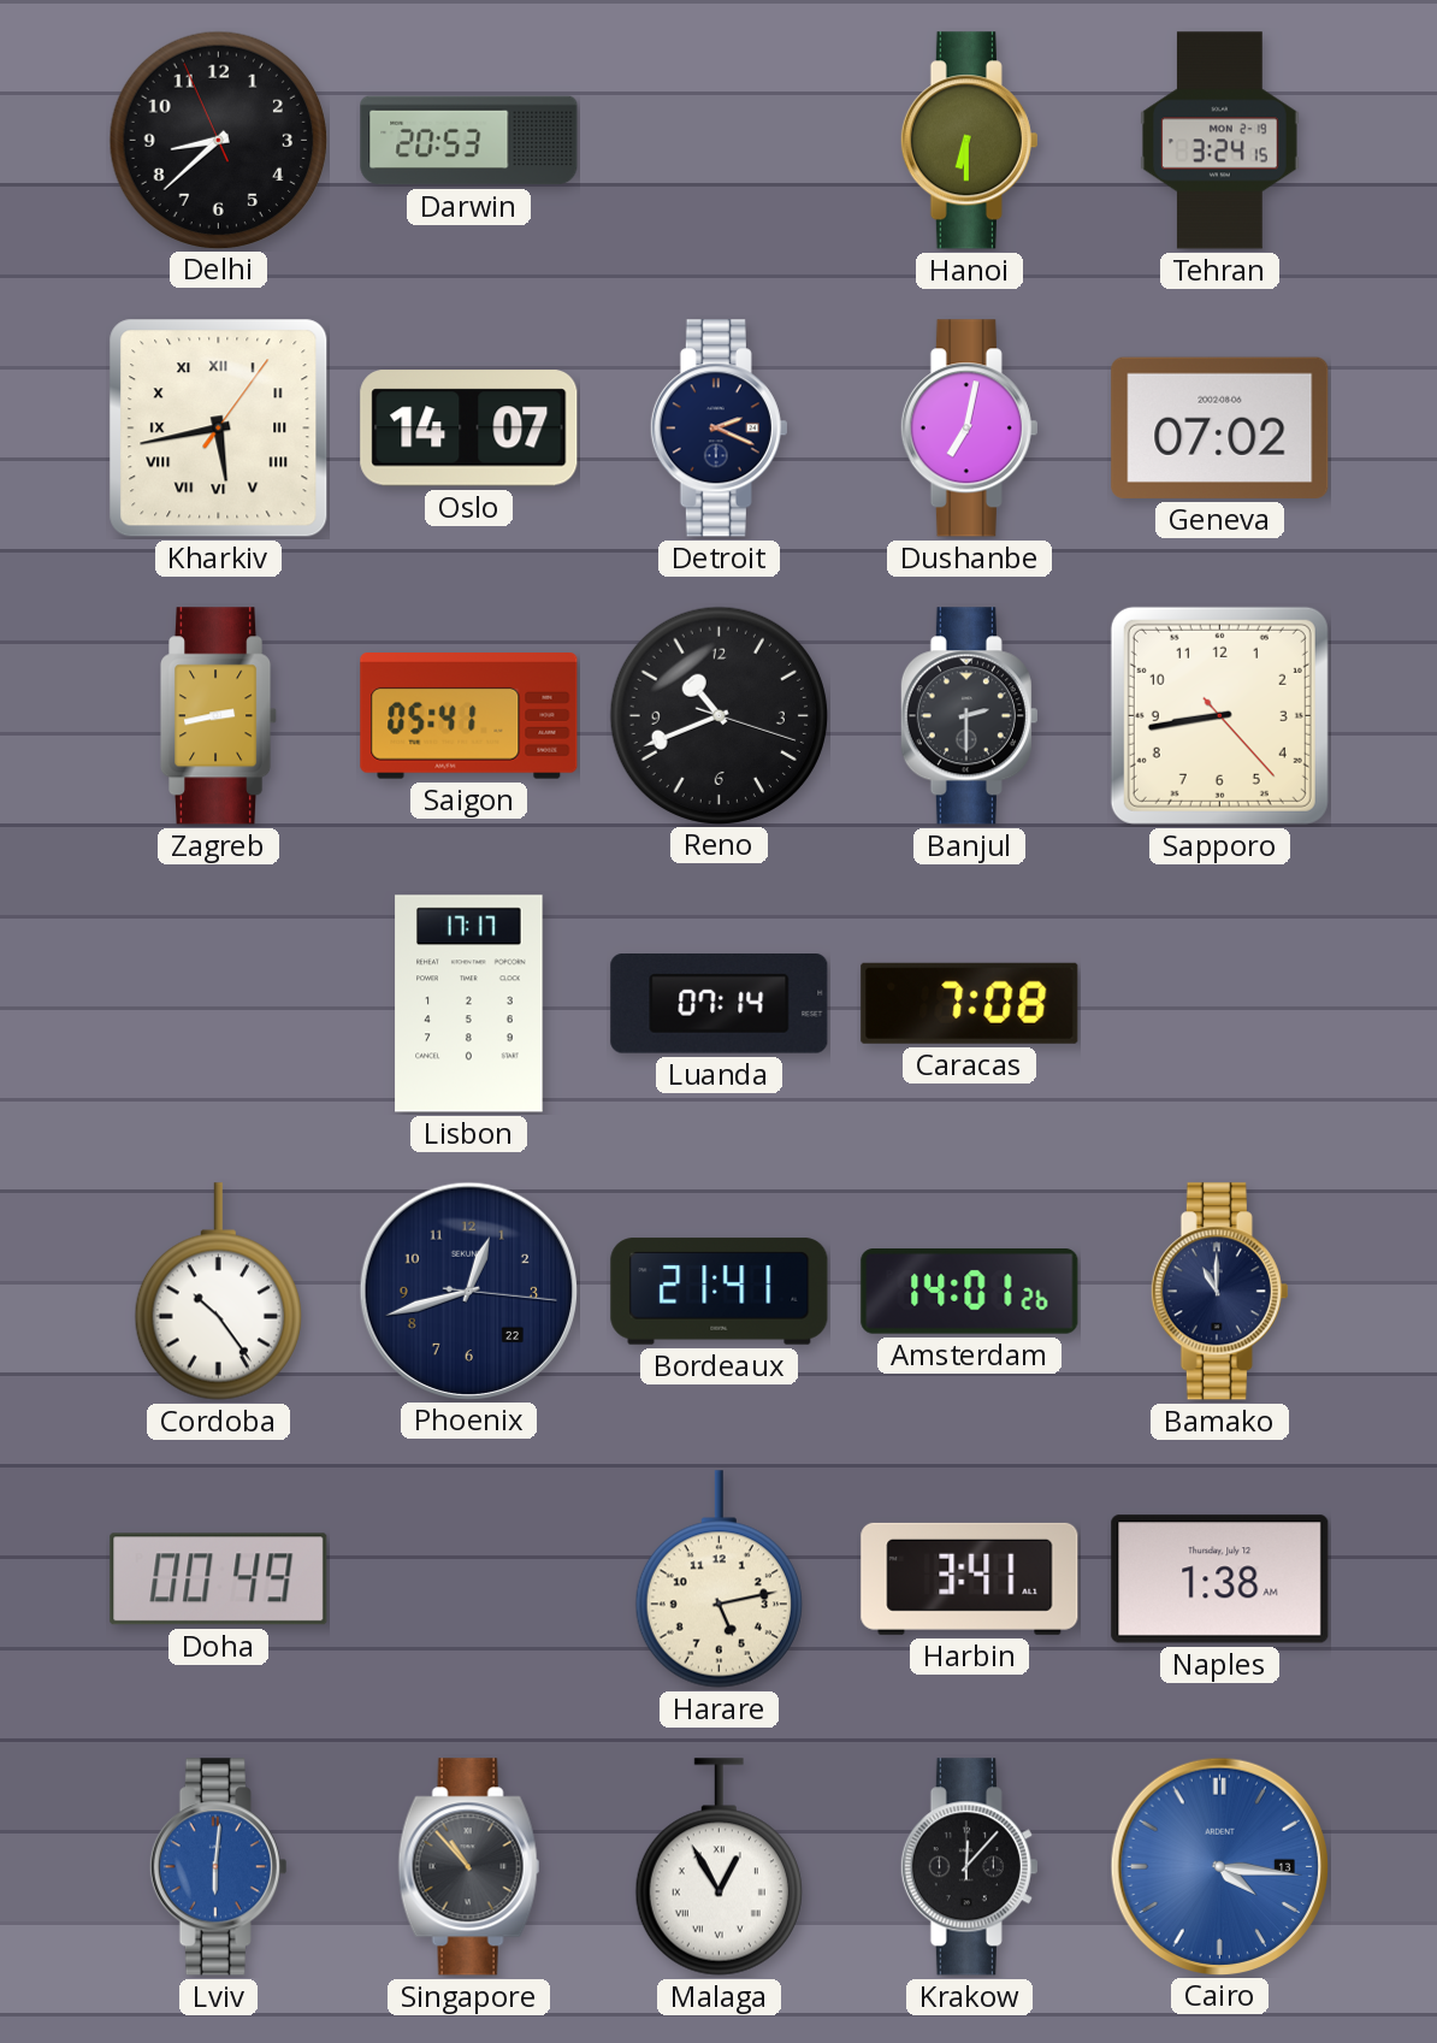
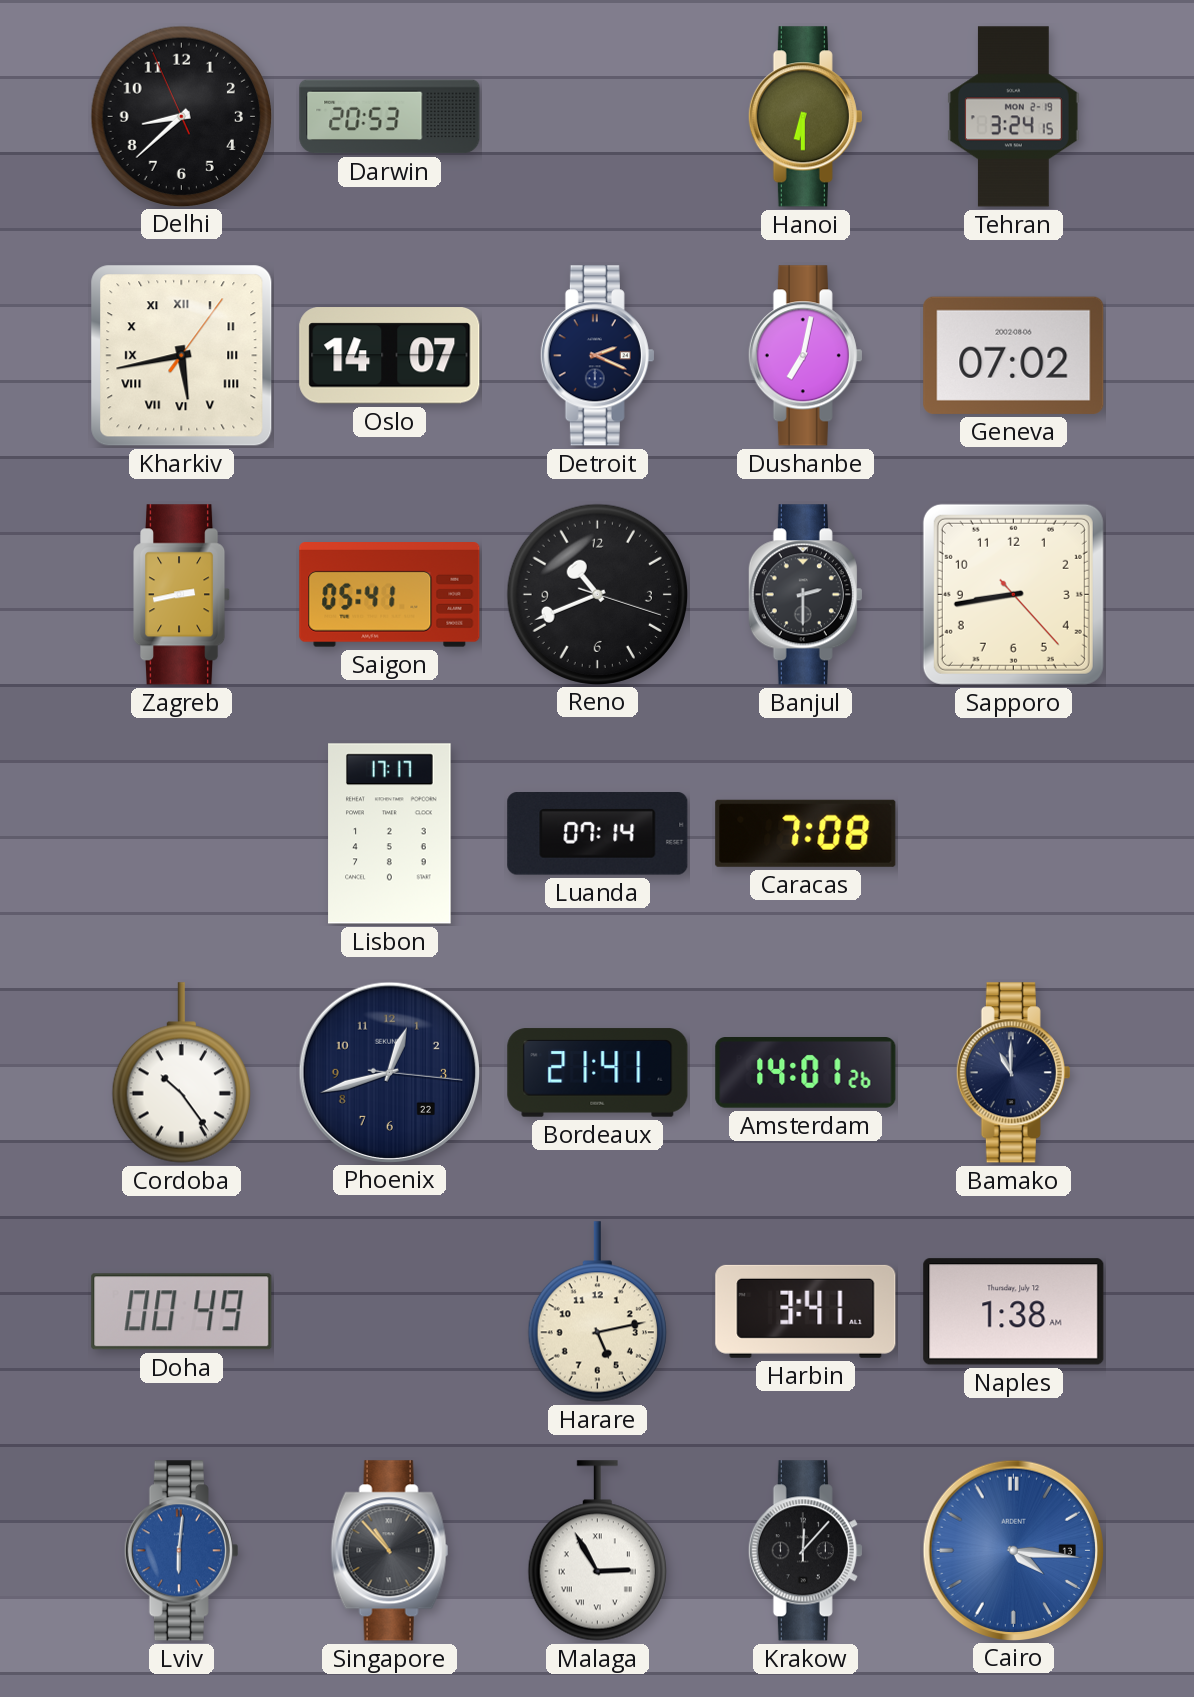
Malaga: 12:55 -> 2:55
